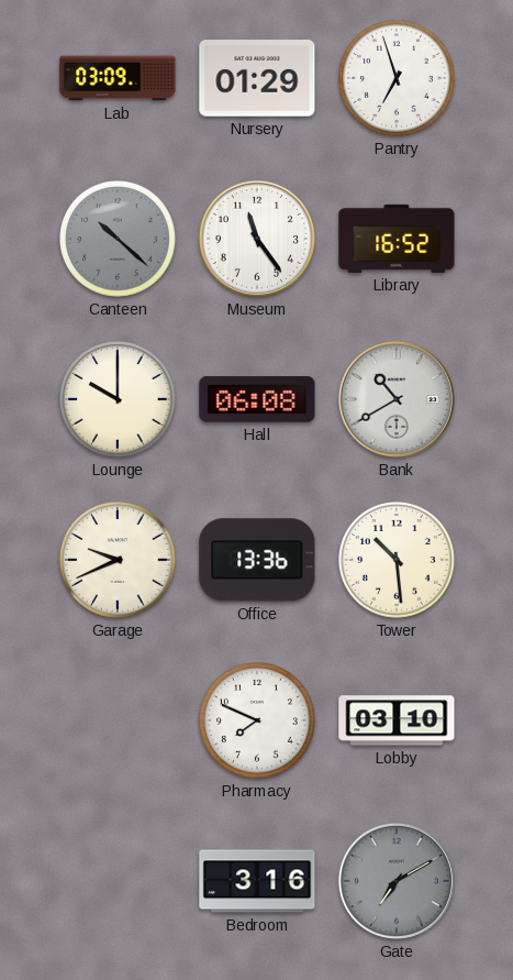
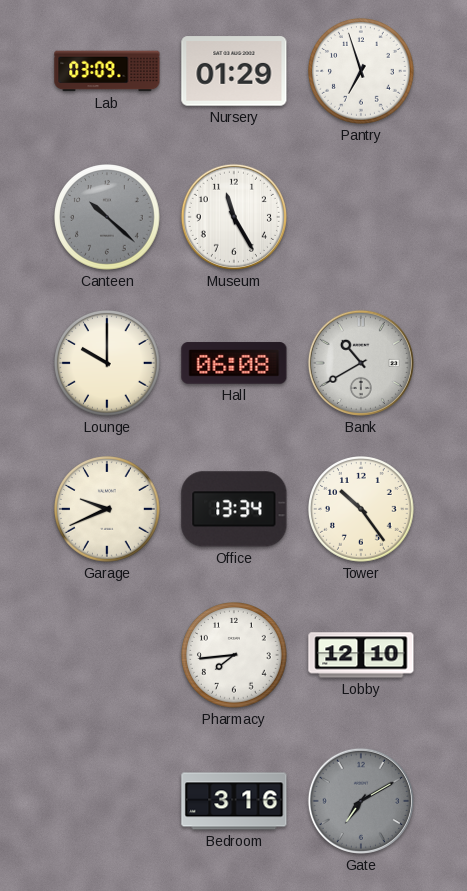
Museum: 11:24 -> 11:25
Library: 16:52 -> none
Office: 13:36 -> 13:34
Tower: 10:29 -> 10:24
Pharmacy: 7:49 -> 7:44
Lobby: 03:10 -> 12:10
